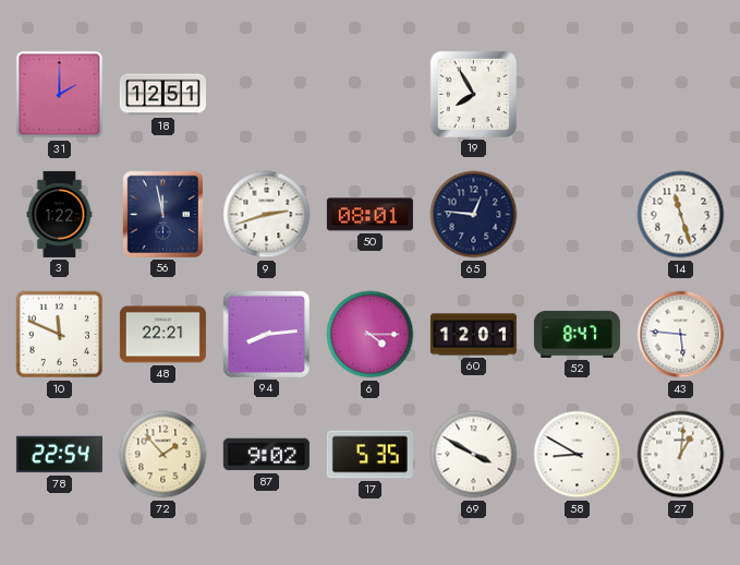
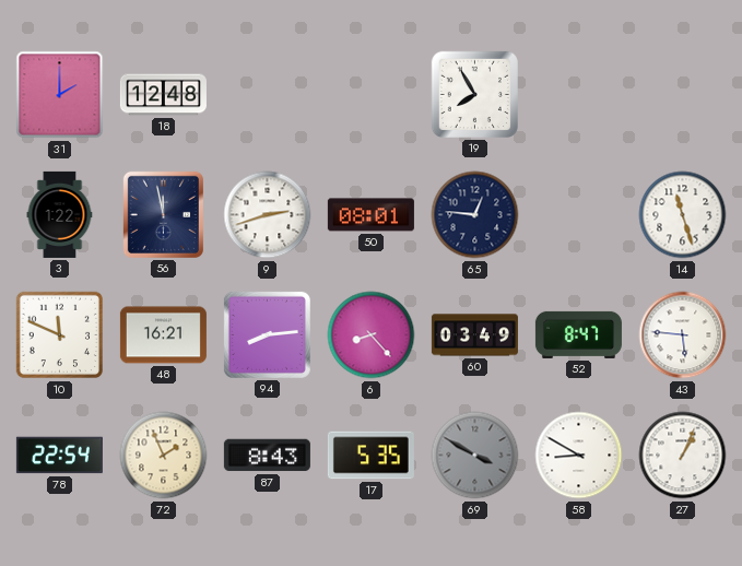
18: 12:51 -> 12:48
48: 22:21 -> 16:21
6: 4:15 -> 8:23
60: 12:01 -> 03:49
72: 1:53 -> 1:56
87: 9:02 -> 8:43
69 dial: white -> grey
27: 1:01 -> 1:04
